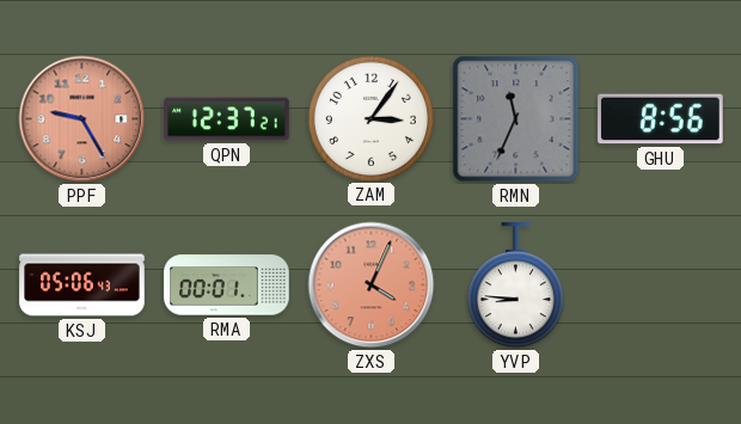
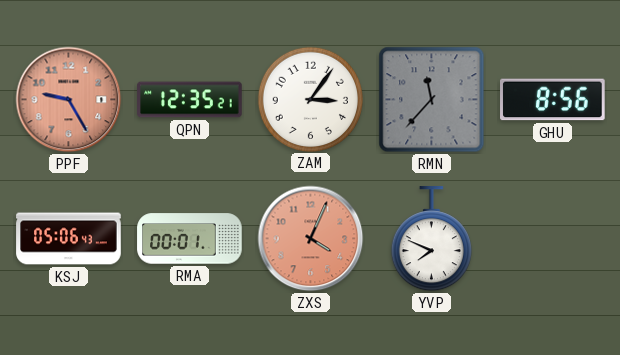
QPN: 12:37 -> 12:35
RMN: 11:34 -> 11:37
YVP: 8:46 -> 7:49
